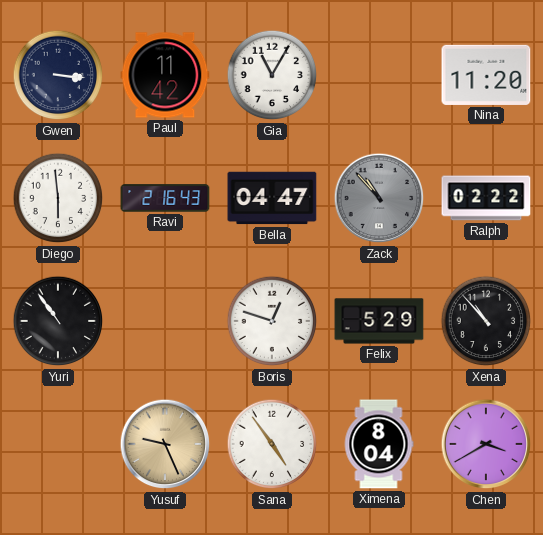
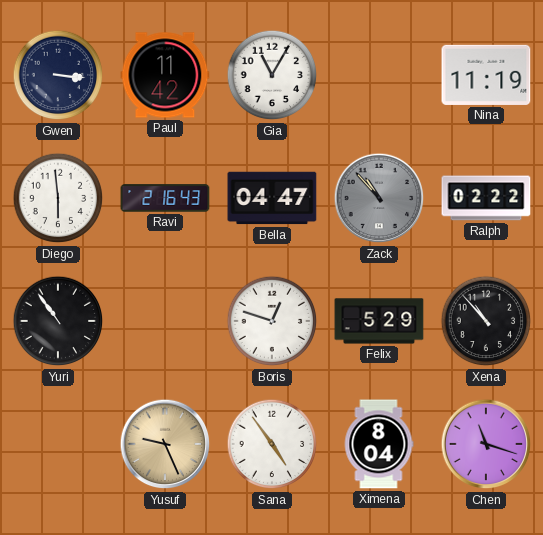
Nina: 11:20 -> 11:19
Chen: 3:40 -> 11:18
